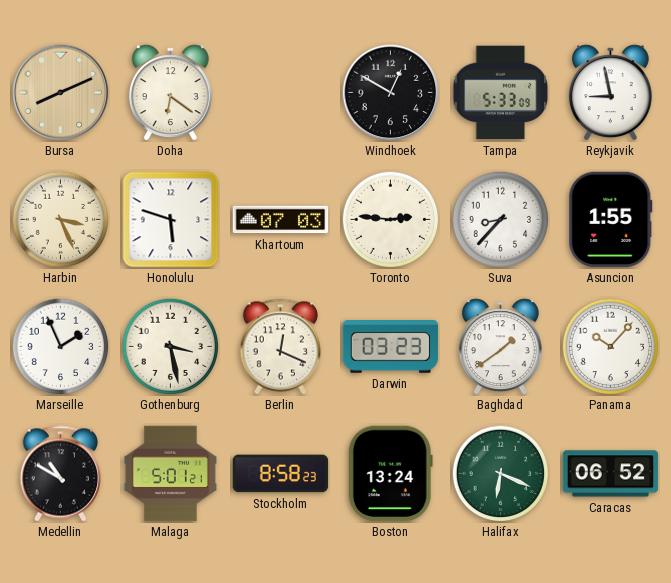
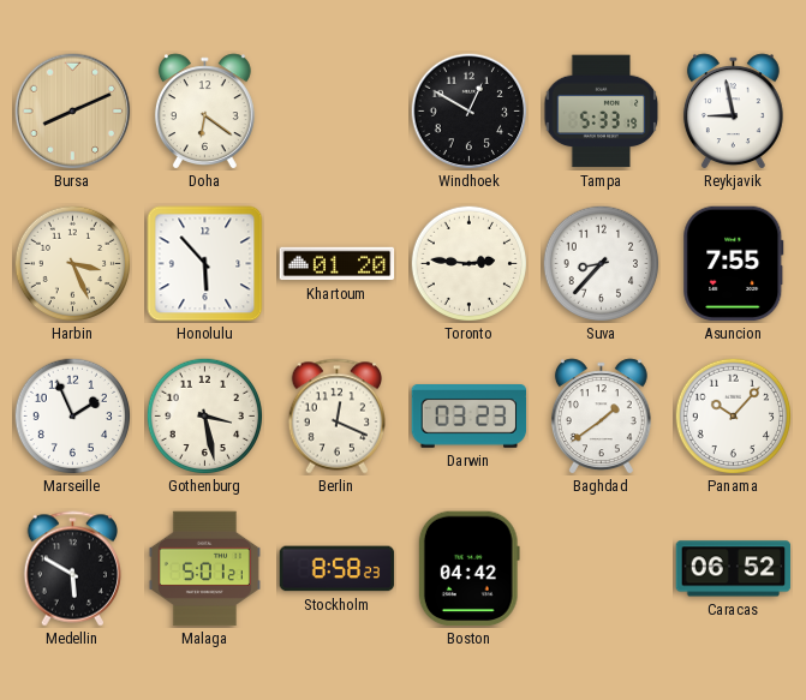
Tampa: 5:33:09 -> 5:33:19
Honolulu: 5:48 -> 5:53
Khartoum: 07:03 -> 01:20
Asuncion: 1:55 -> 7:55
Medellin: 10:50 -> 5:50
Boston: 13:24 -> 04:42
Halifax: 6:19 -> none
